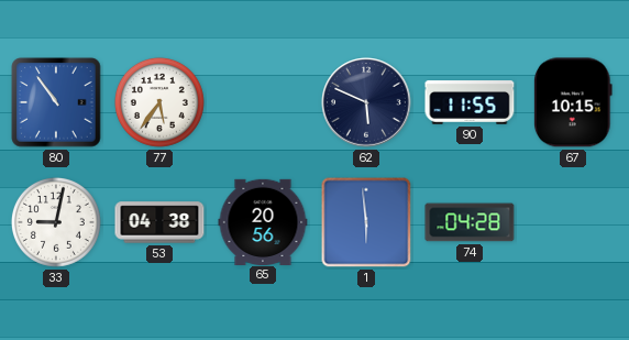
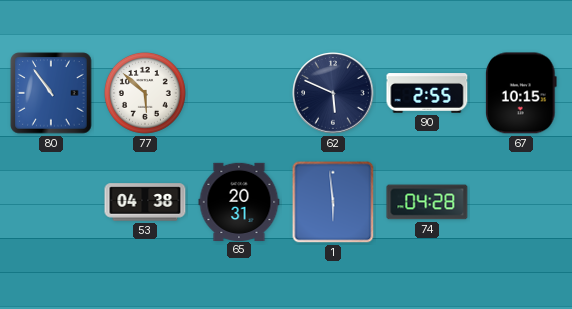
77: 5:36 -> 5:52
90: 11:55 -> 2:55
33: 9:02 -> none
65: 20:56 -> 20:31
